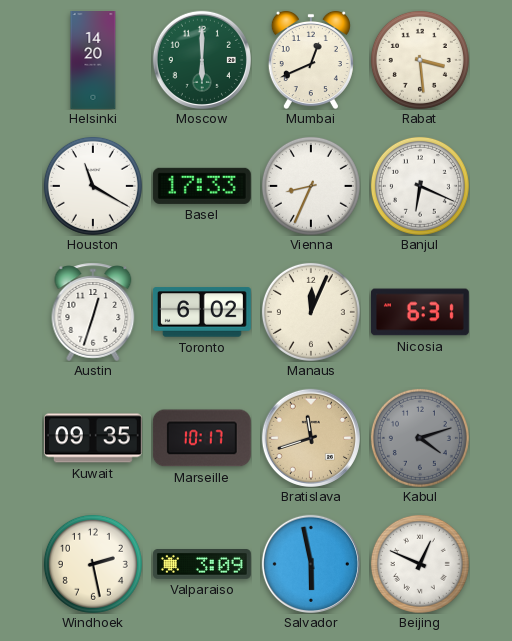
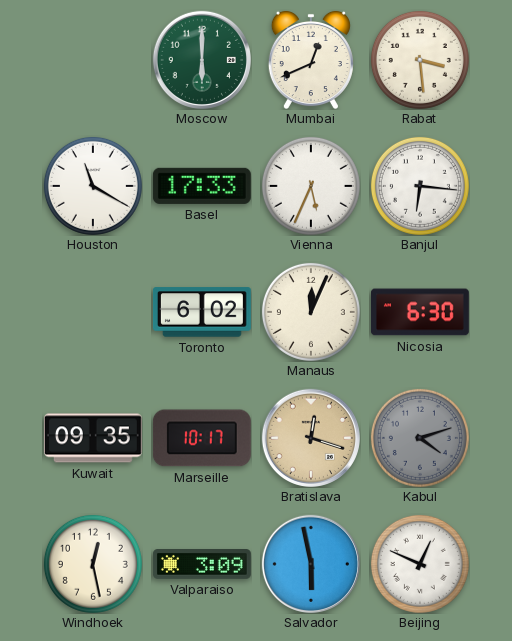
Helsinki: 14:20 -> none
Vienna: 8:34 -> 5:34
Banjul: 6:19 -> 6:16
Austin: 12:33 -> none
Nicosia: 6:31 -> 6:30
Bratislava: 11:42 -> 12:18
Windhoek: 2:28 -> 12:28
